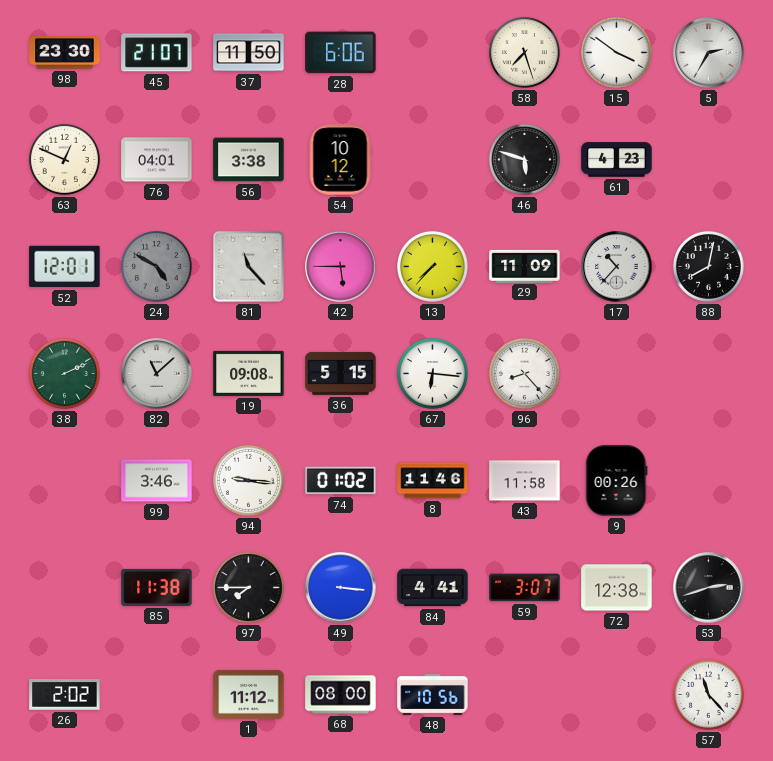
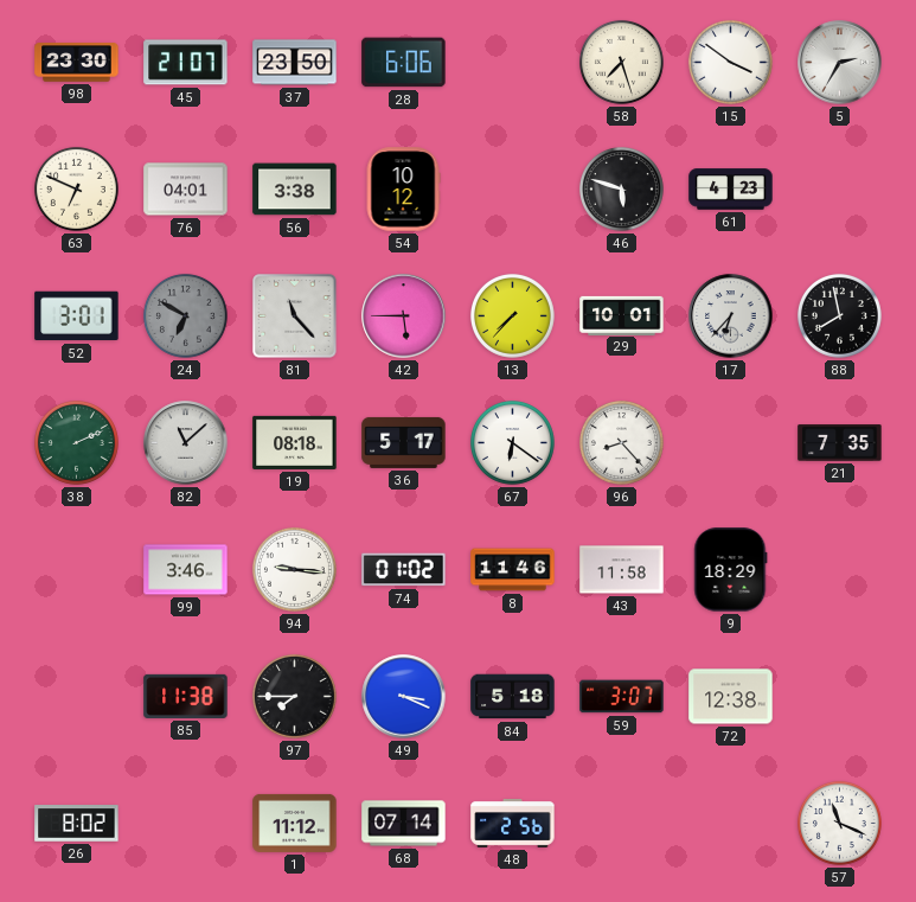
37: 11:50 -> 23:50
63: 12:49 -> 6:49
52: 12:01 -> 3:01
24: 4:50 -> 6:50
29: 11:09 -> 10:01
17: 10:37 -> 6:37
88: 8:02 -> 7:58
19: 09:08 -> 08:18
36: 5:15 -> 5:17
67: 6:16 -> 6:21
21: none -> 7:35
9: 00:26 -> 18:29
49: 3:16 -> 3:19
84: 4:41 -> 5:18
53: 2:42 -> none
26: 2:02 -> 8:02
68: 08:00 -> 07:14
48: 10:56 -> 2:56
57: 11:23 -> 11:19
